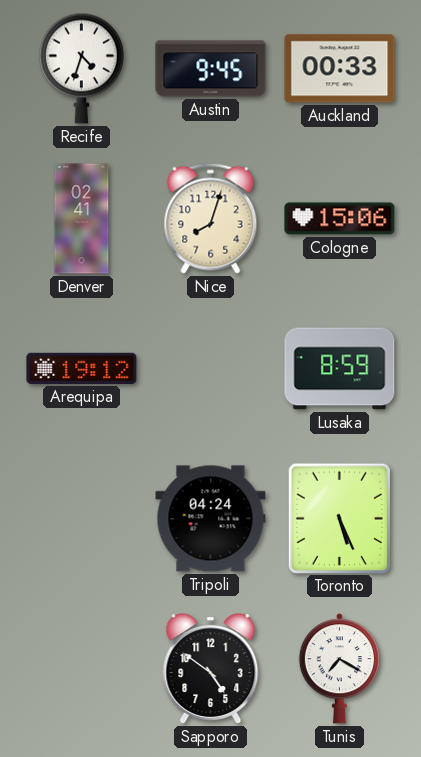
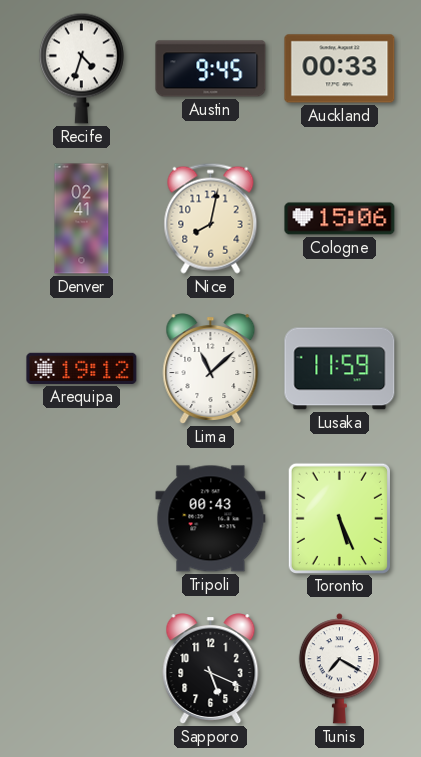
Nice: 8:03 -> 8:02
Lima: none -> 11:08
Lusaka: 8:59 -> 11:59
Tripoli: 04:24 -> 00:43
Sapporo: 4:51 -> 5:19
